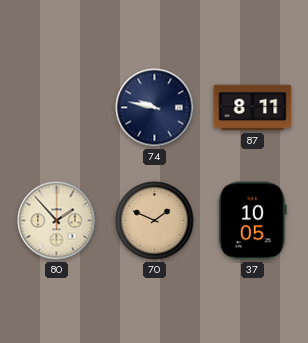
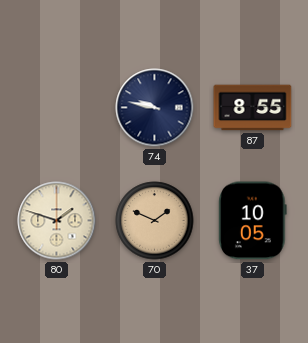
87: 8:11 -> 8:55
80: 1:53 -> 1:48
